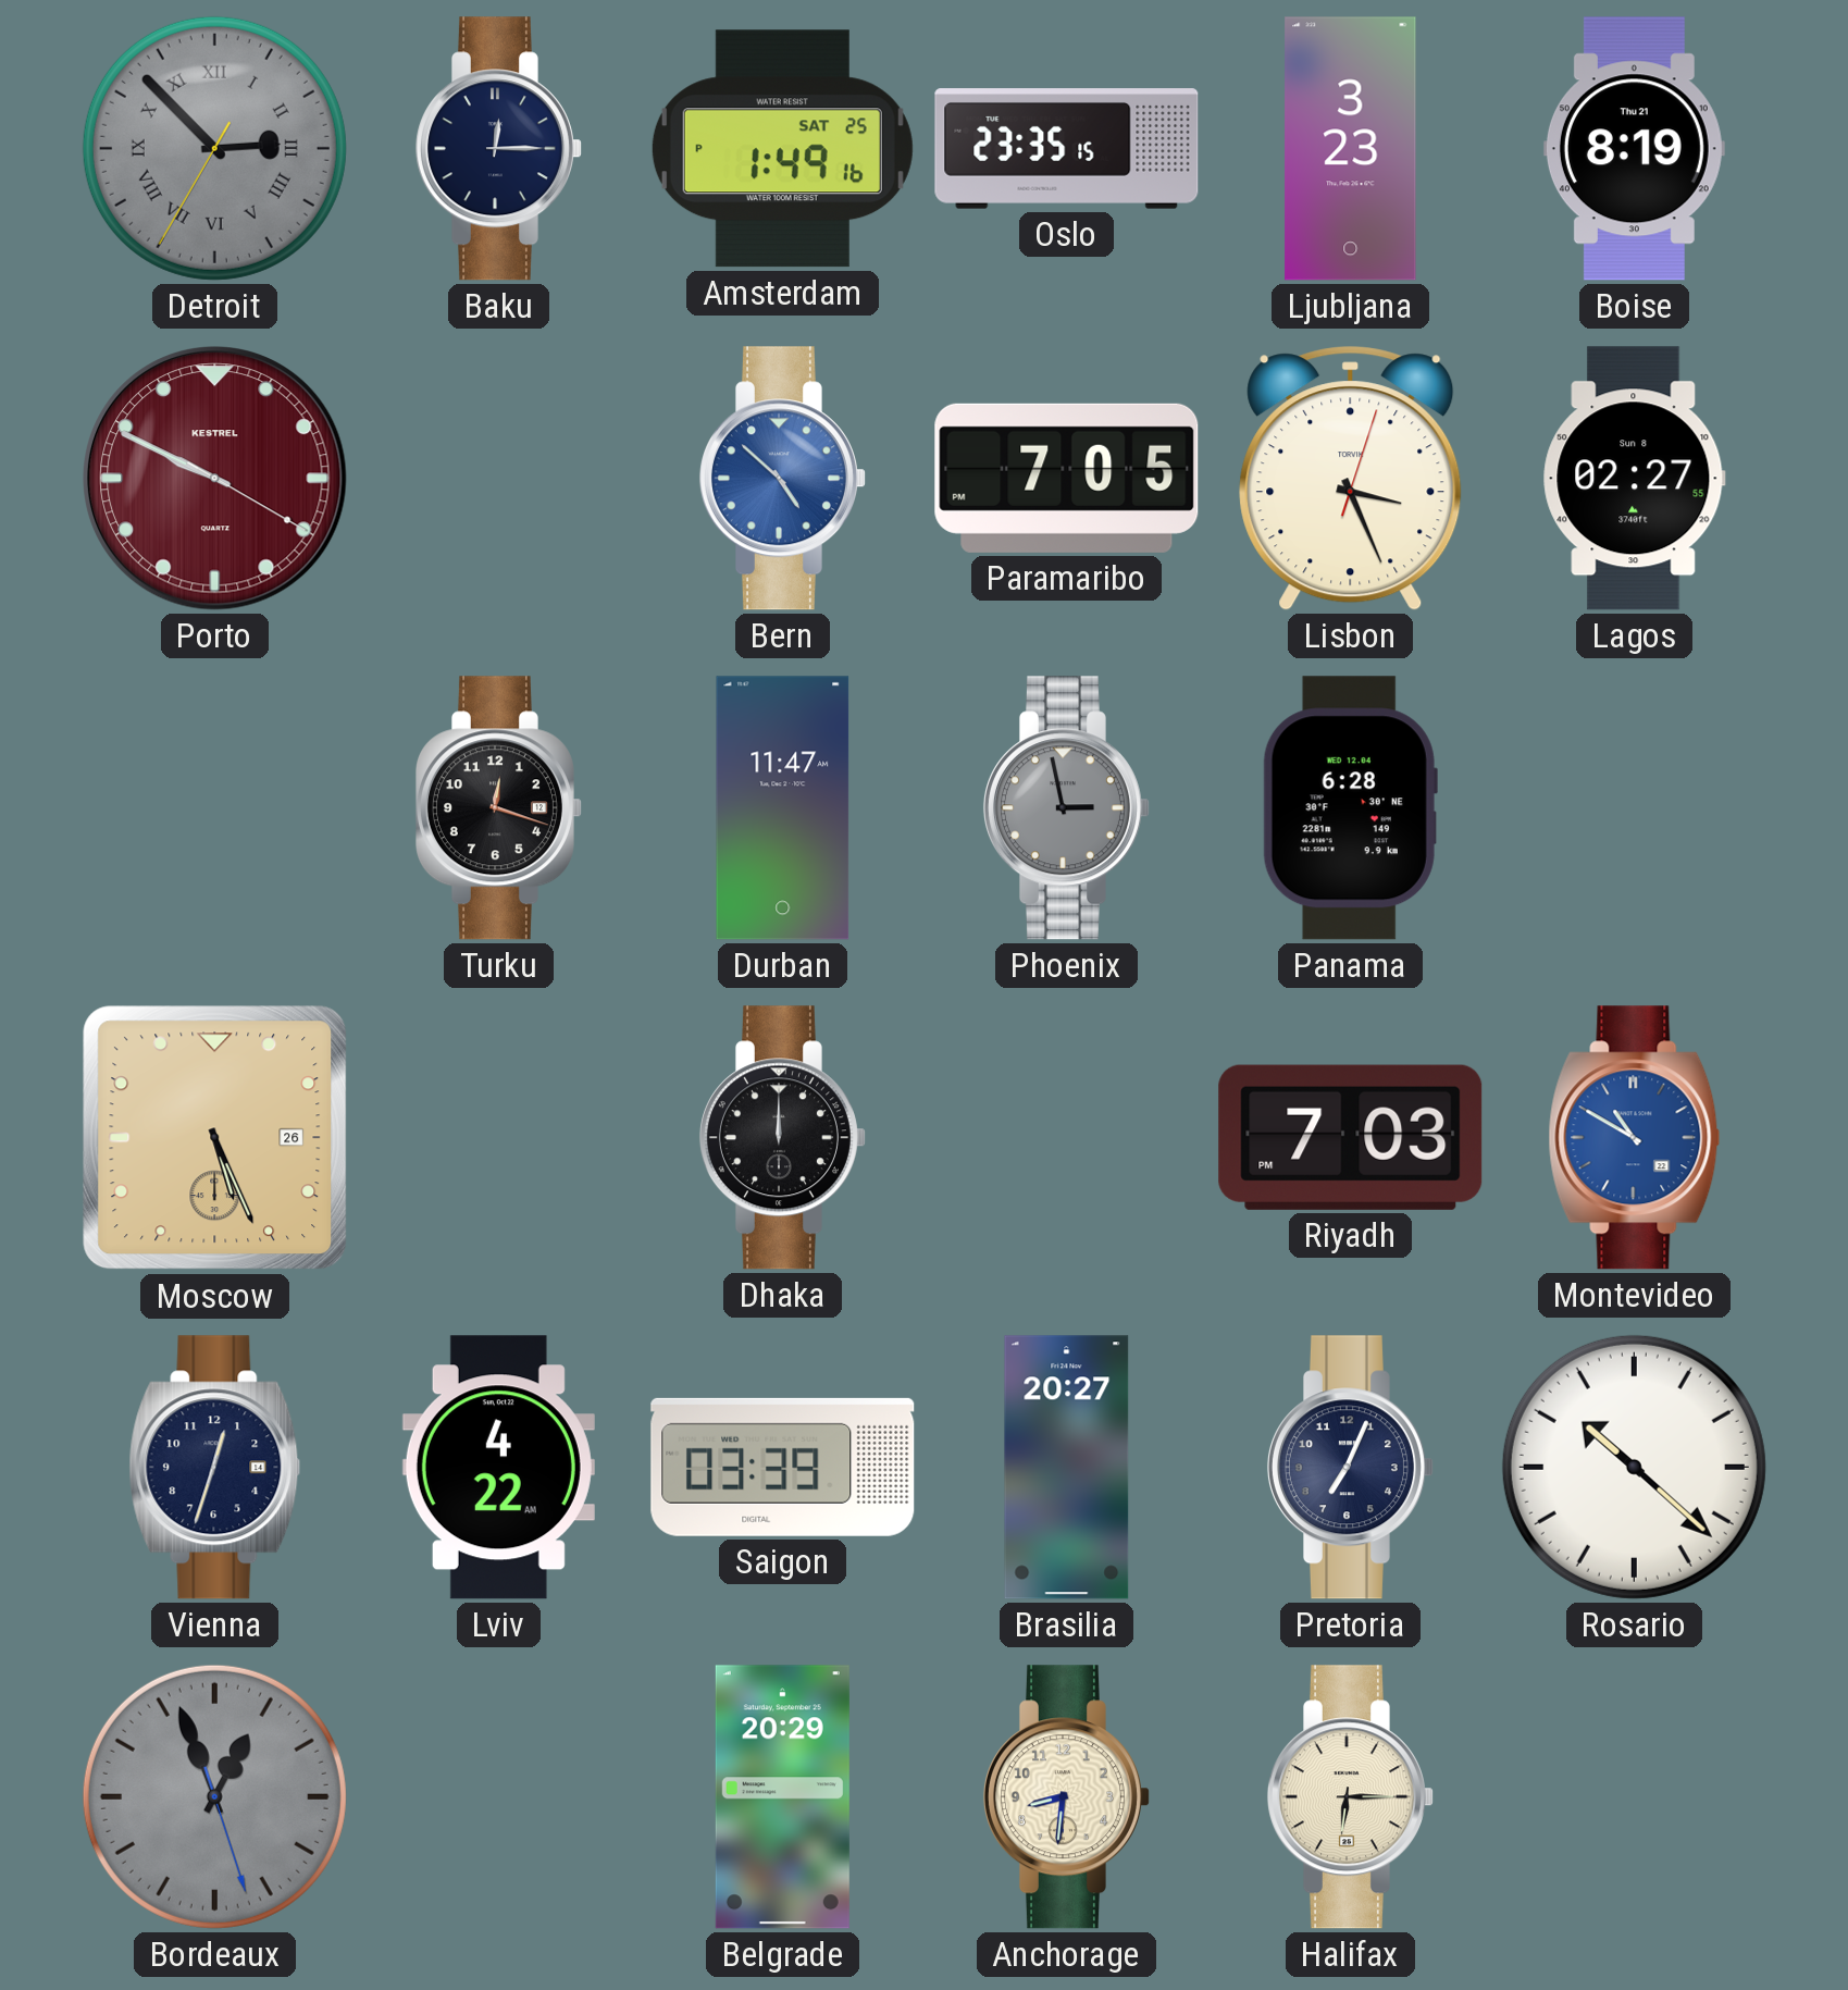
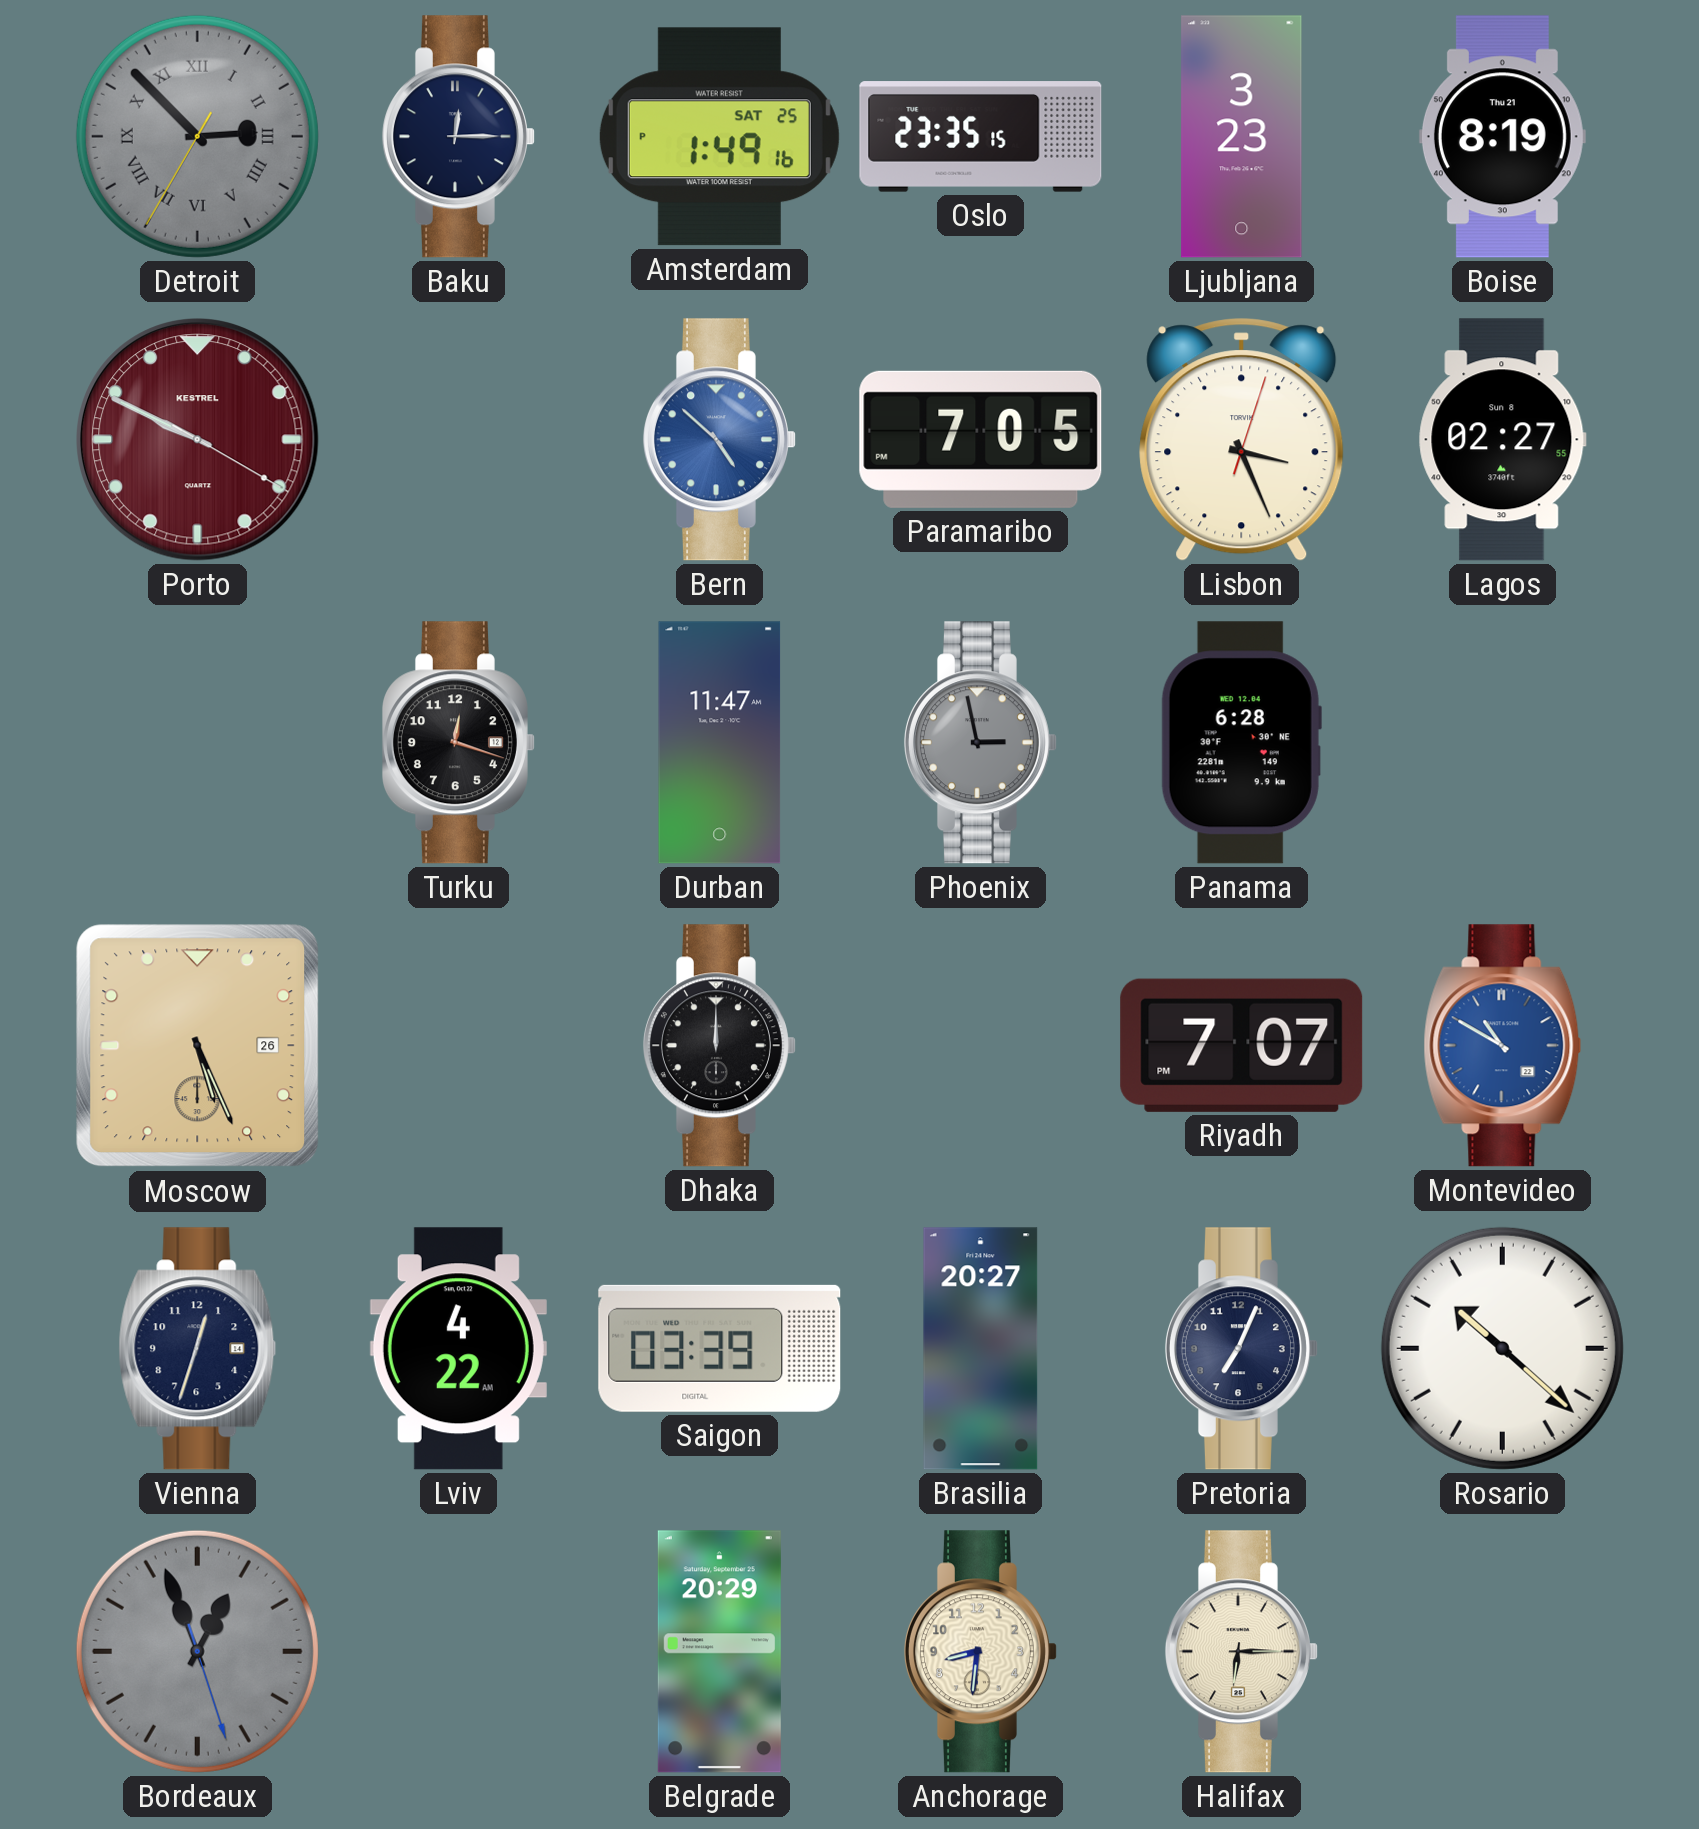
Riyadh: 7:03 -> 7:07
